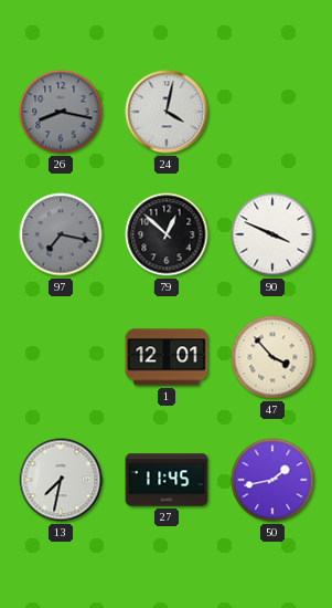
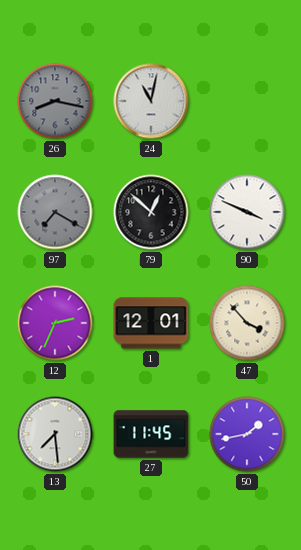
24: 4:02 -> 11:02
97: 7:17 -> 7:20
12: none -> 2:34
13: 7:32 -> 7:29
